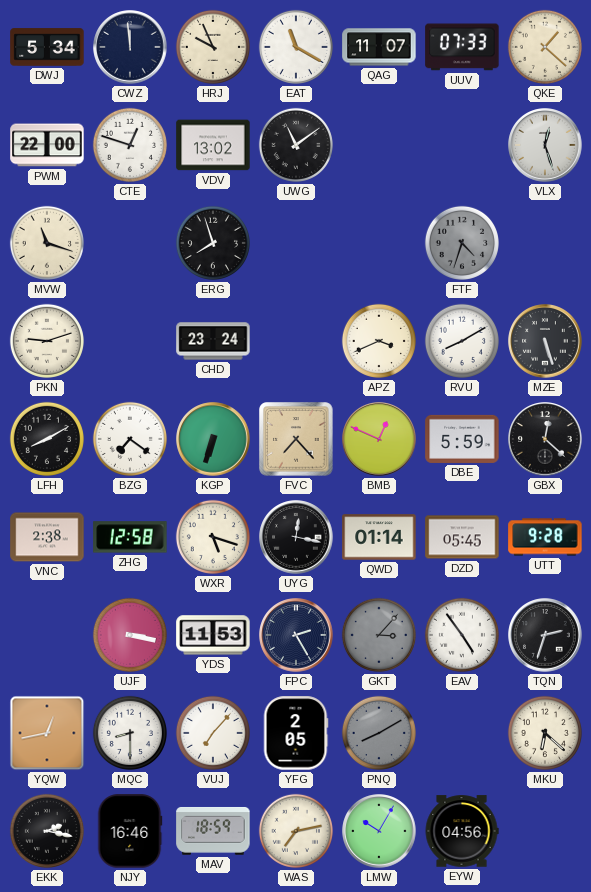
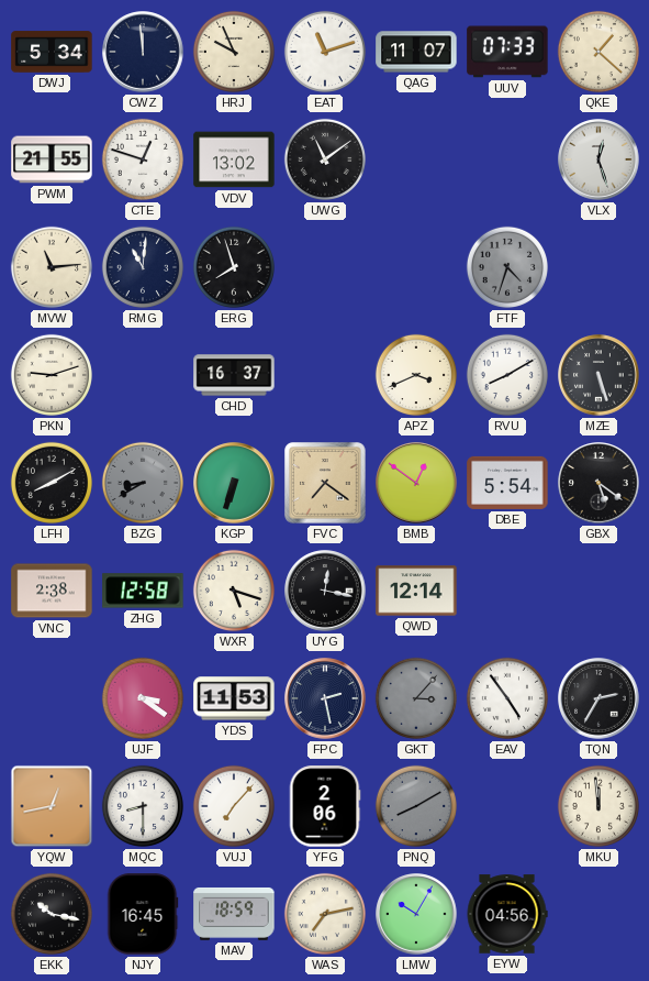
EAT: 11:20 -> 11:12
PWM: 22:00 -> 21:55
MVW: 11:18 -> 11:14
RMG: none -> 11:01
CHD: 23:24 -> 16:37
BZG: 7:21 -> 8:40
BZG dial: white -> grey
FVC: 7:23 -> 7:21
BMB: 12:49 -> 12:51
DBE: 5:59 -> 5:54
GBX: 12:22 -> 5:21
QWD: 01:14 -> 12:14
DZD: 05:45 -> none
UTT: 9:28 -> none
UJF: 3:17 -> 3:21
FPC: 2:25 -> 2:28
TQN: 2:33 -> 2:35
YFG: 2:05 -> 2:06
MKU: 6:22 -> 11:59
EKK: 2:17 -> 10:17
NJY: 16:46 -> 16:45
